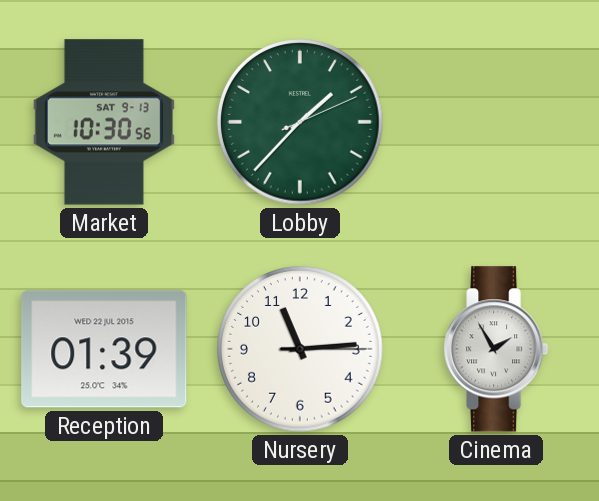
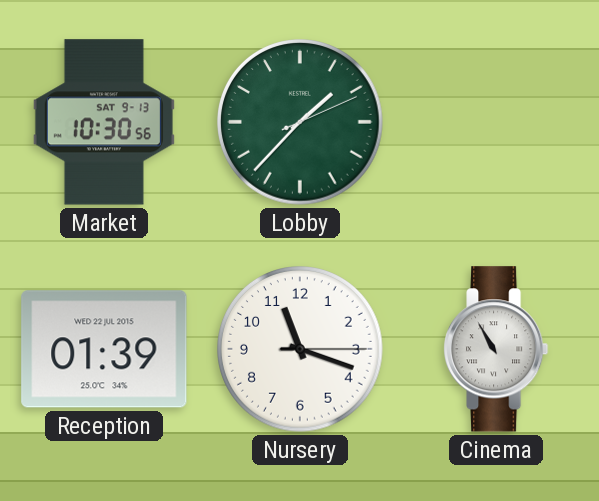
Nursery: 11:14 -> 11:18
Cinema: 1:55 -> 10:55
